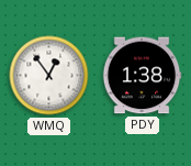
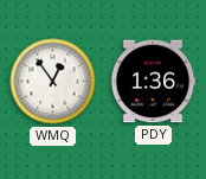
PDY: 1:38 -> 1:36
